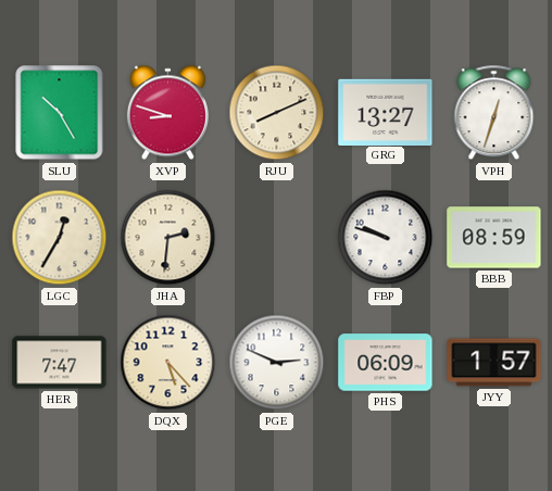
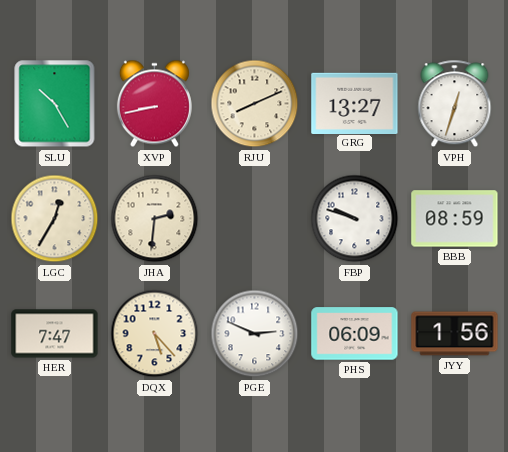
XVP: 8:48 -> 8:43
JYY: 1:57 -> 1:56
